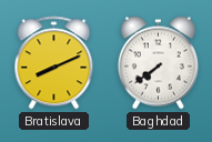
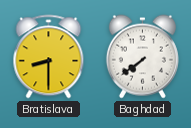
Bratislava: 8:11 -> 8:30
